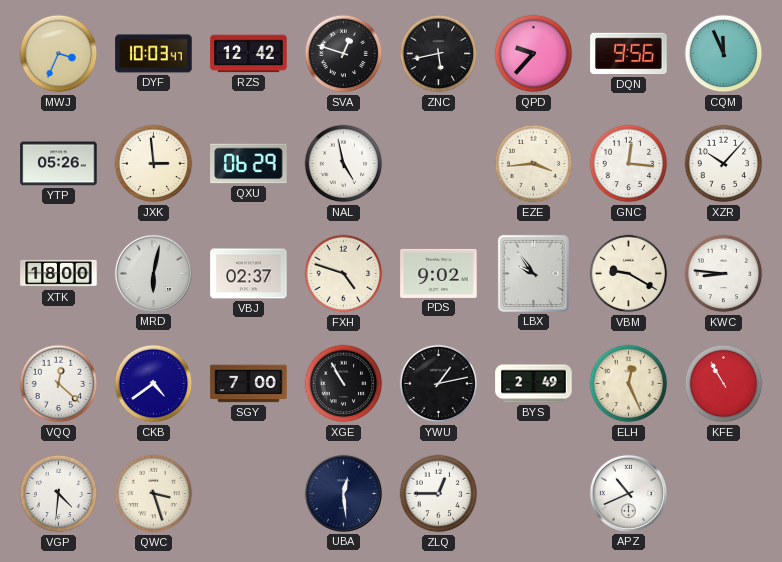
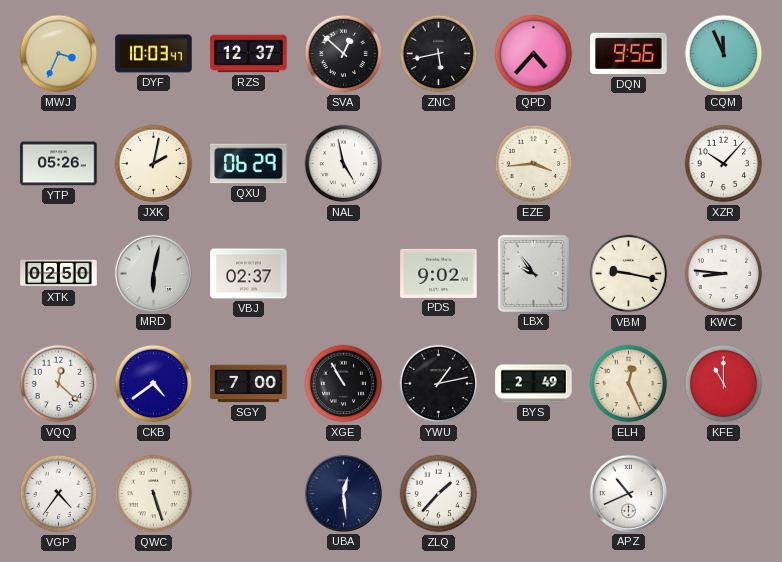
RZS: 12:42 -> 12:37
SVA: 12:48 -> 12:52
QPD: 9:37 -> 4:37
JXK: 2:59 -> 2:02
GNC: 12:16 -> none
XTK: 18:00 -> 02:50
FXH: 4:48 -> none
VBM: 9:20 -> 9:17
KFE: 10:55 -> 11:00
VGP: 4:31 -> 4:36
QWC: 3:27 -> 5:27
ZLQ: 12:45 -> 1:37
